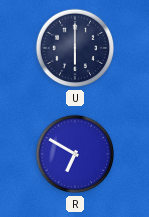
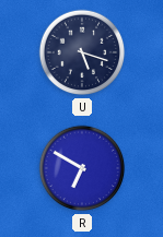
U: 6:00 -> 5:18
